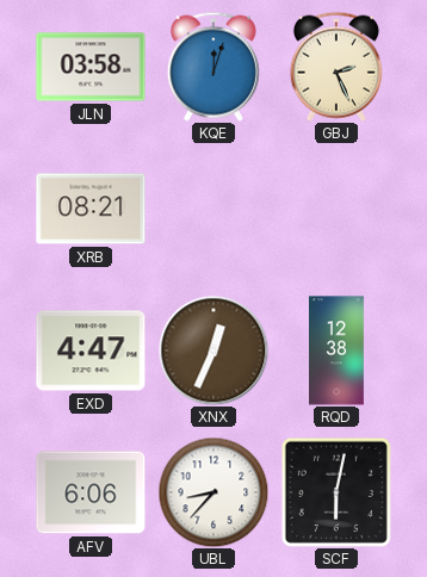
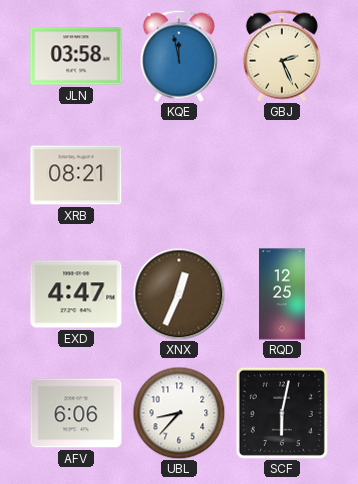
KQE: 12:03 -> 11:58
RQD: 12:38 -> 12:25
